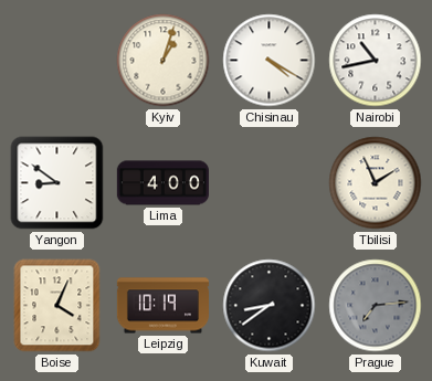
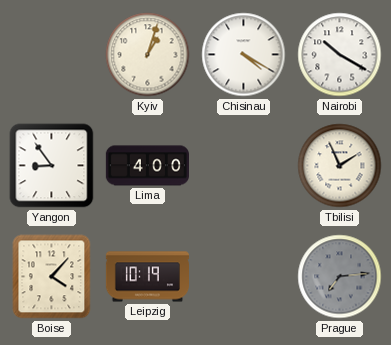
Nairobi: 10:43 -> 10:20
Yangon: 8:51 -> 8:54
Boise: 4:04 -> 4:07
Kuwait: 8:39 -> none
